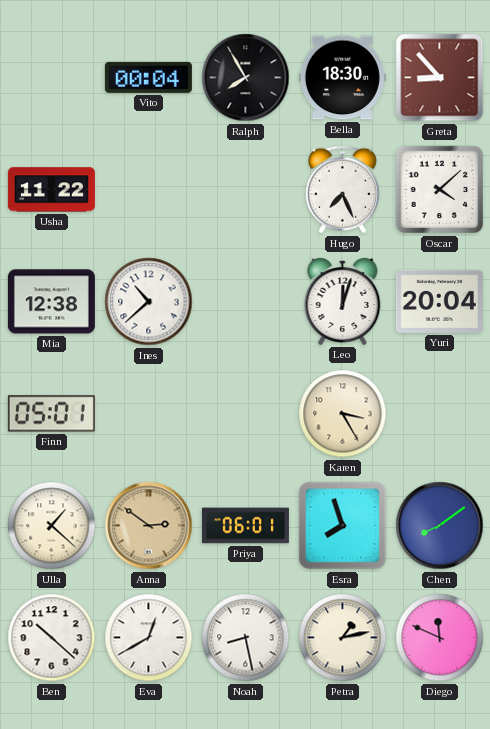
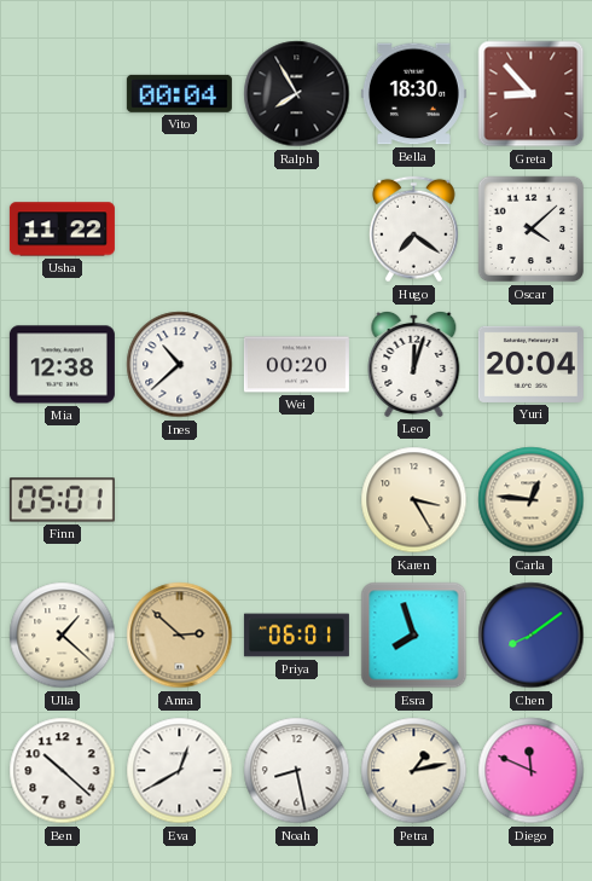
Hugo: 7:26 -> 7:21
Wei: none -> 00:20
Carla: none -> 12:46
Anna: 2:51 -> 2:52
